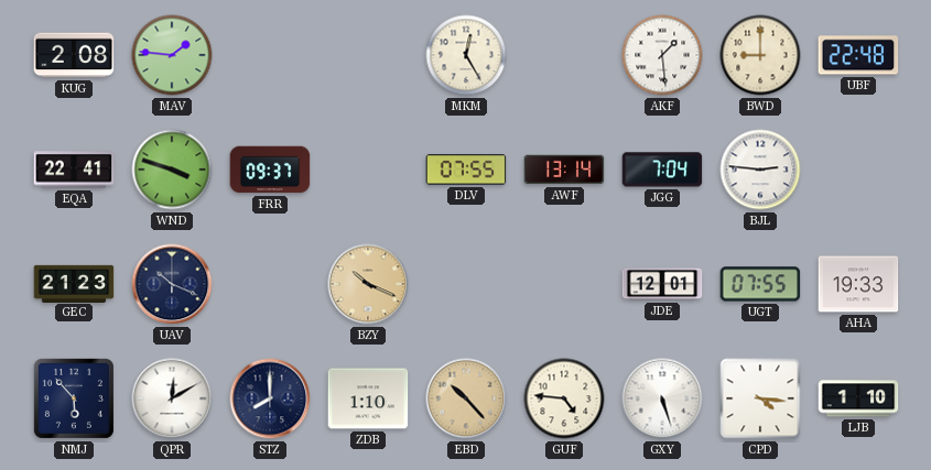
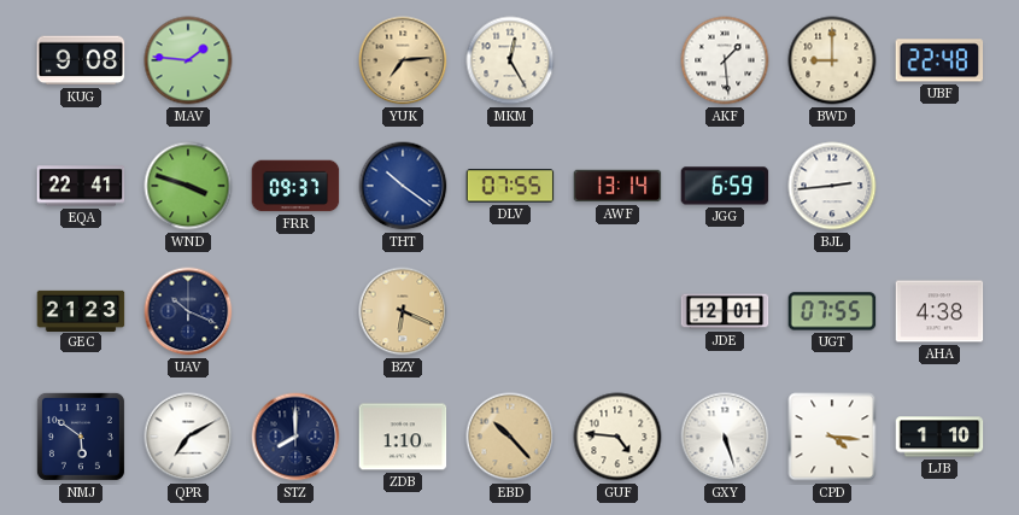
KUG: 2:08 -> 9:08
YUK: none -> 7:14
THT: none -> 10:21
JGG: 7:04 -> 6:59
BJL: 2:46 -> 2:44
BZY: 10:19 -> 6:19
AHA: 19:33 -> 4:38
NMJ: 5:53 -> 5:51
QPR: 12:10 -> 7:10
